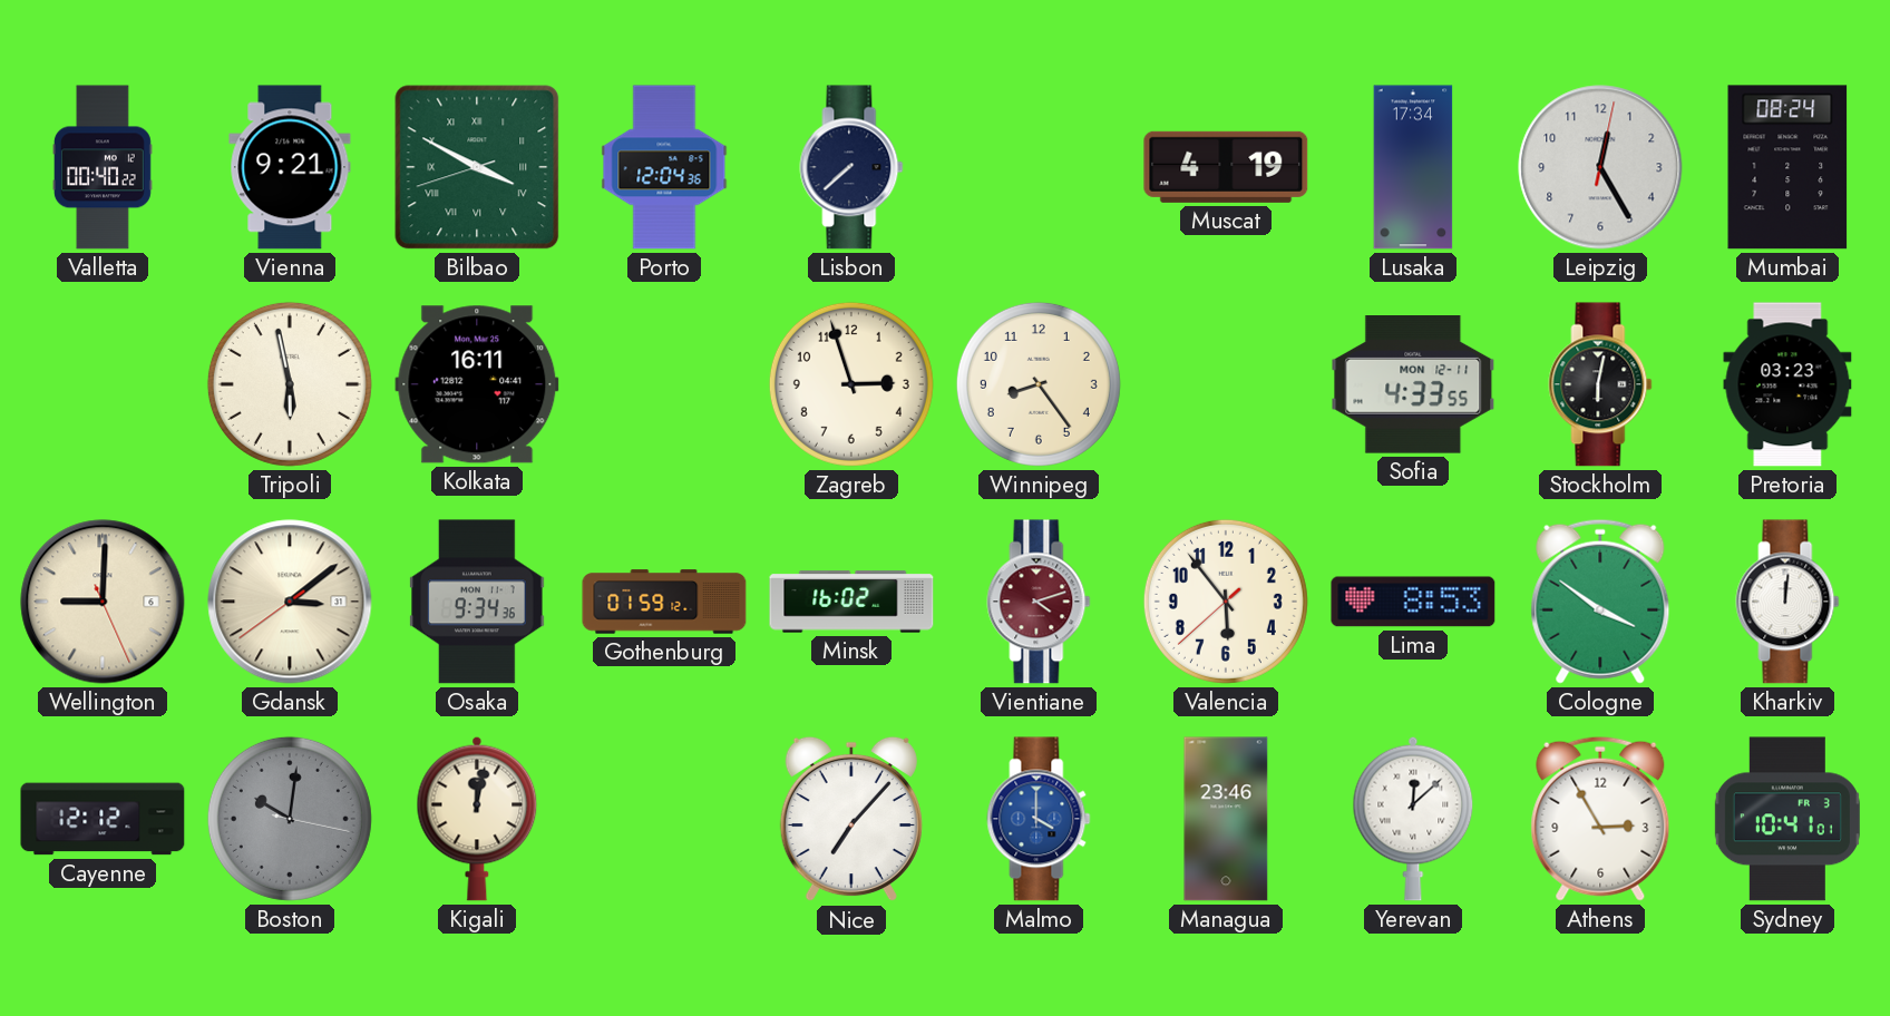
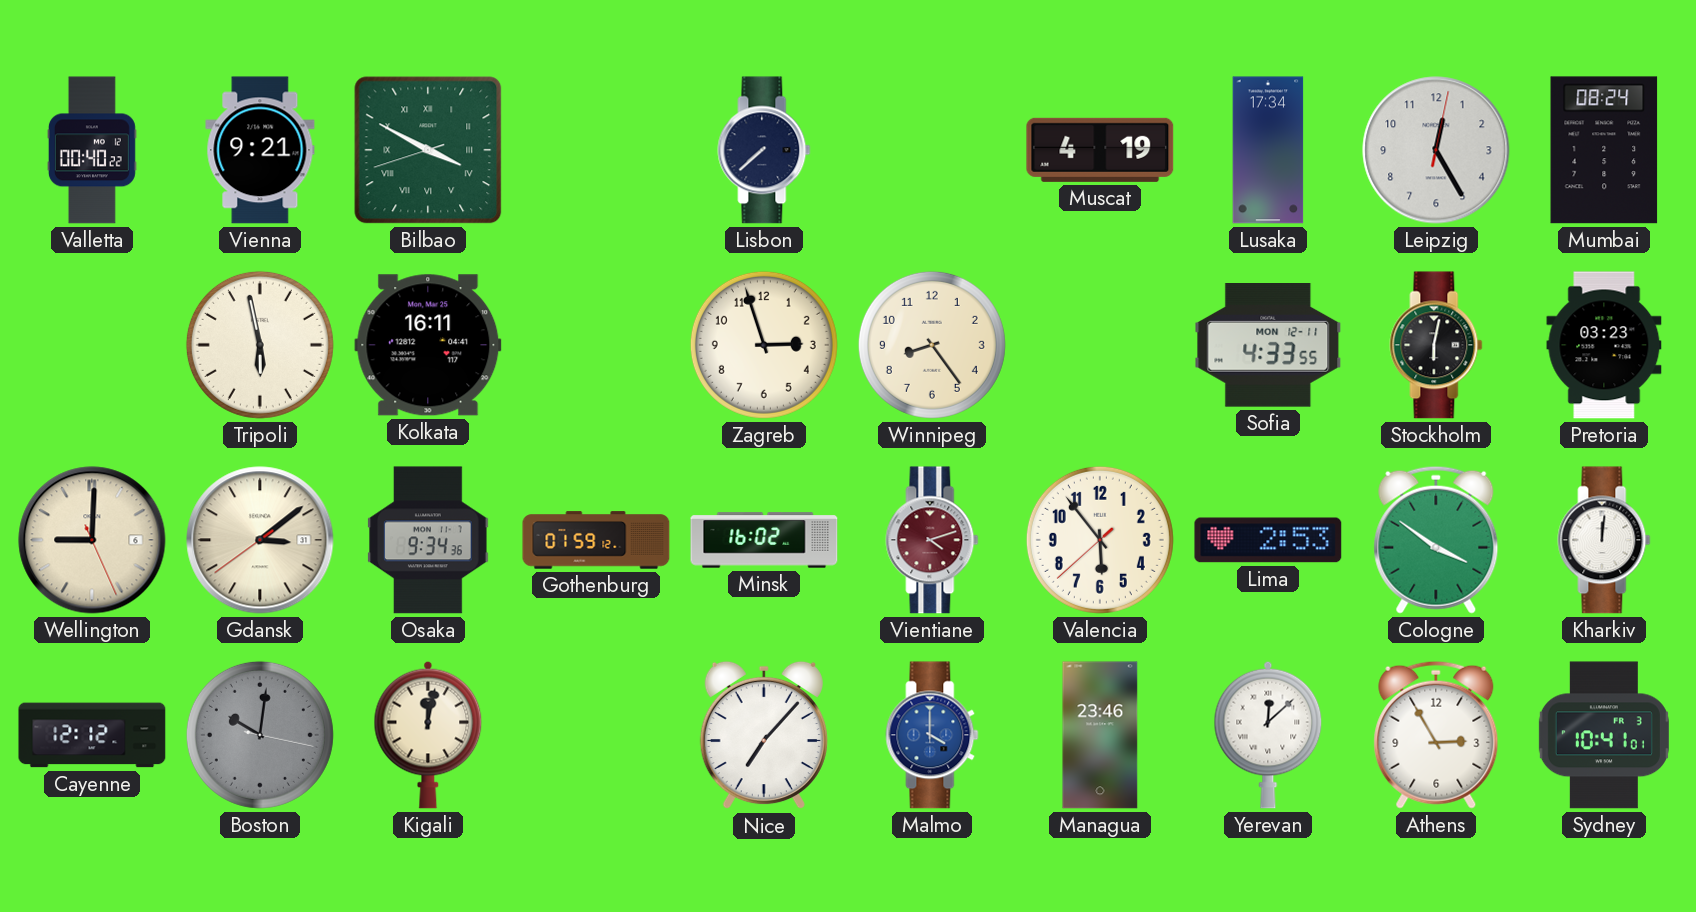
Porto: 12:04 -> none
Lima: 8:53 -> 2:53
